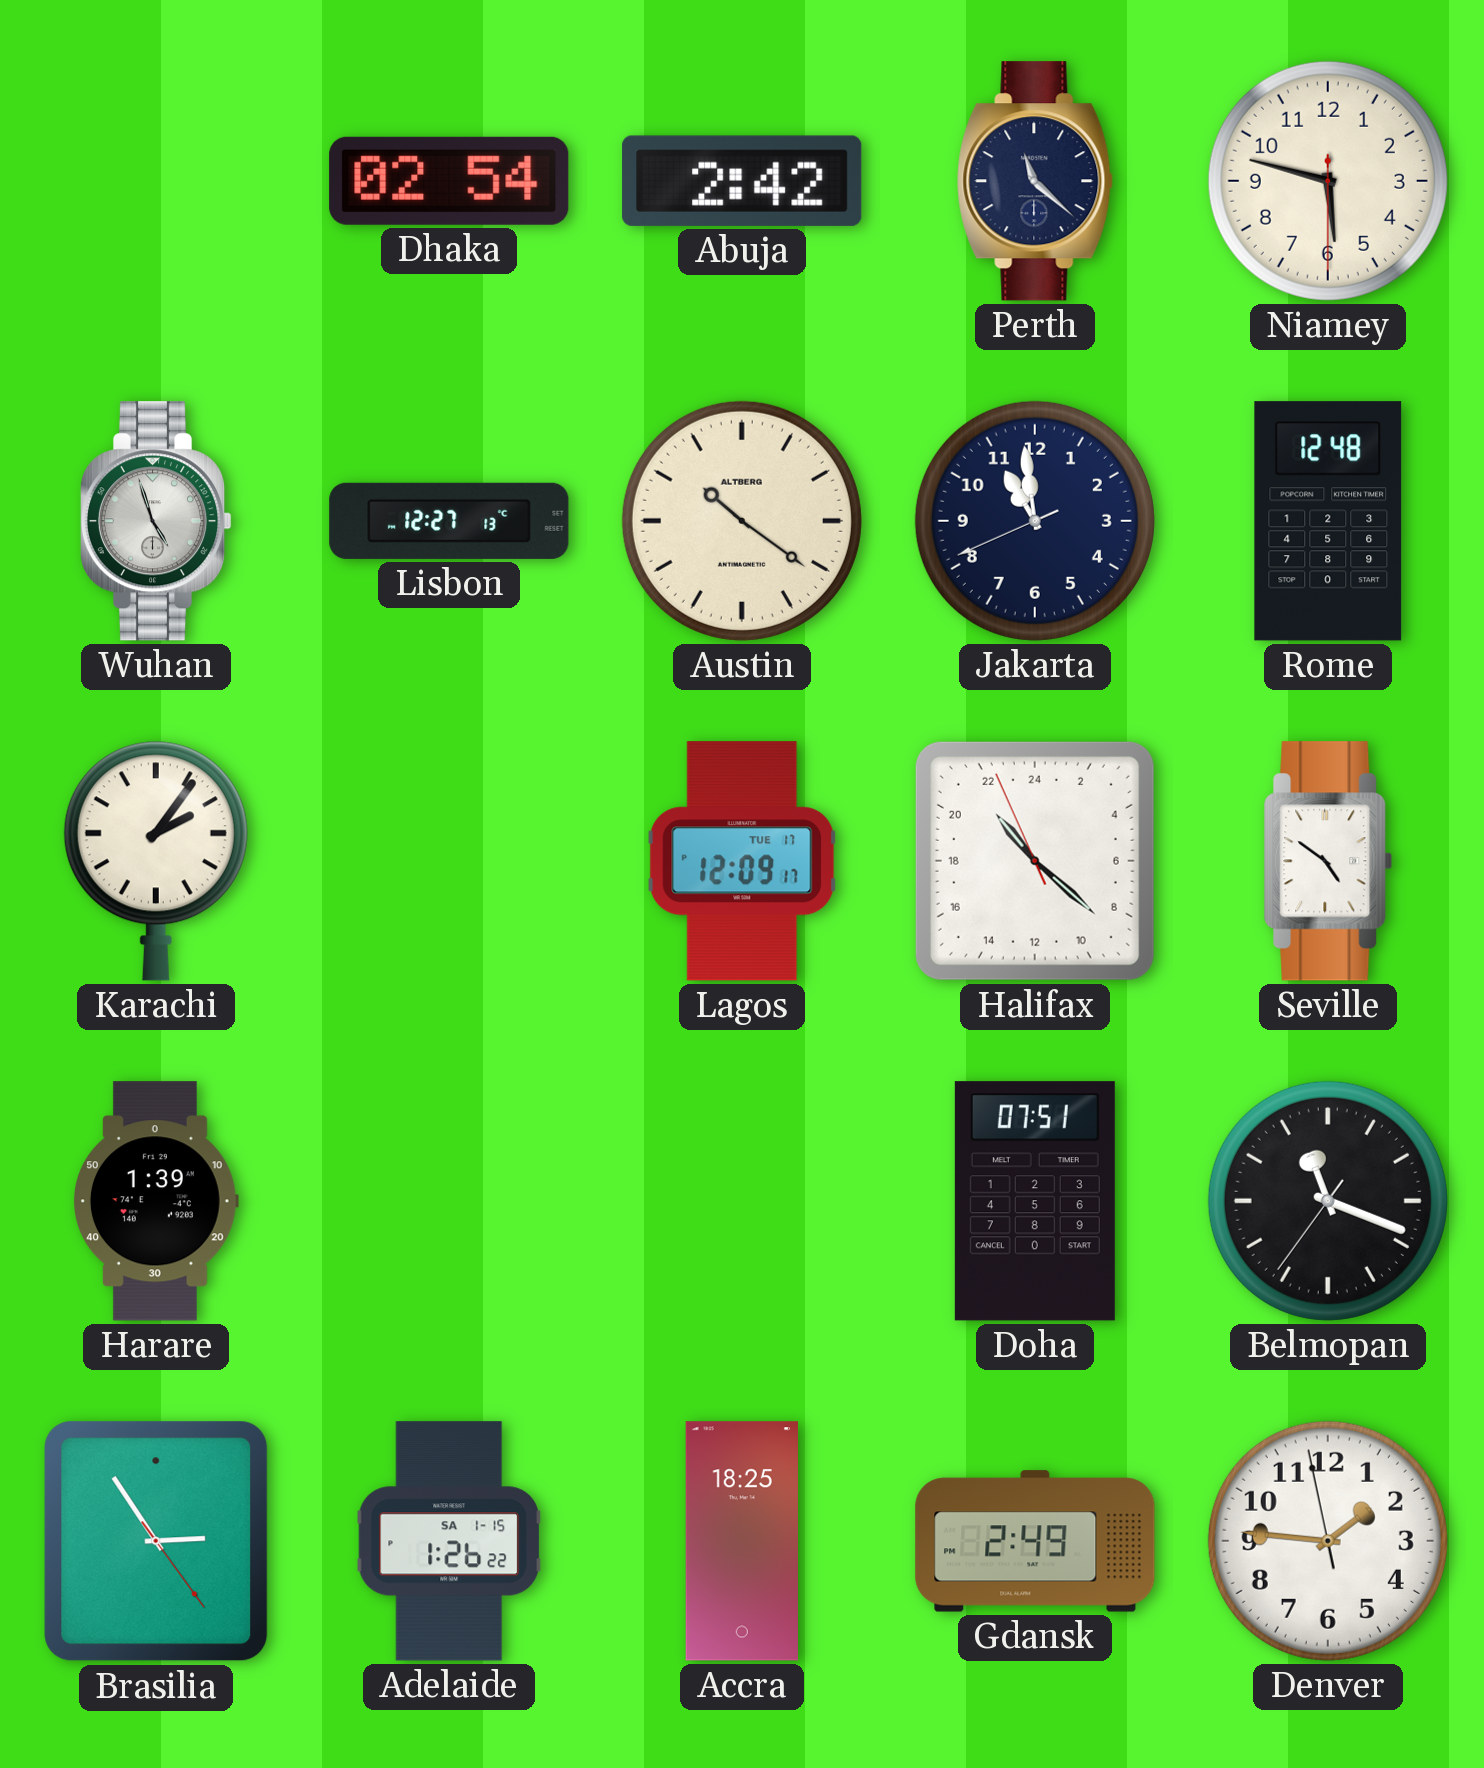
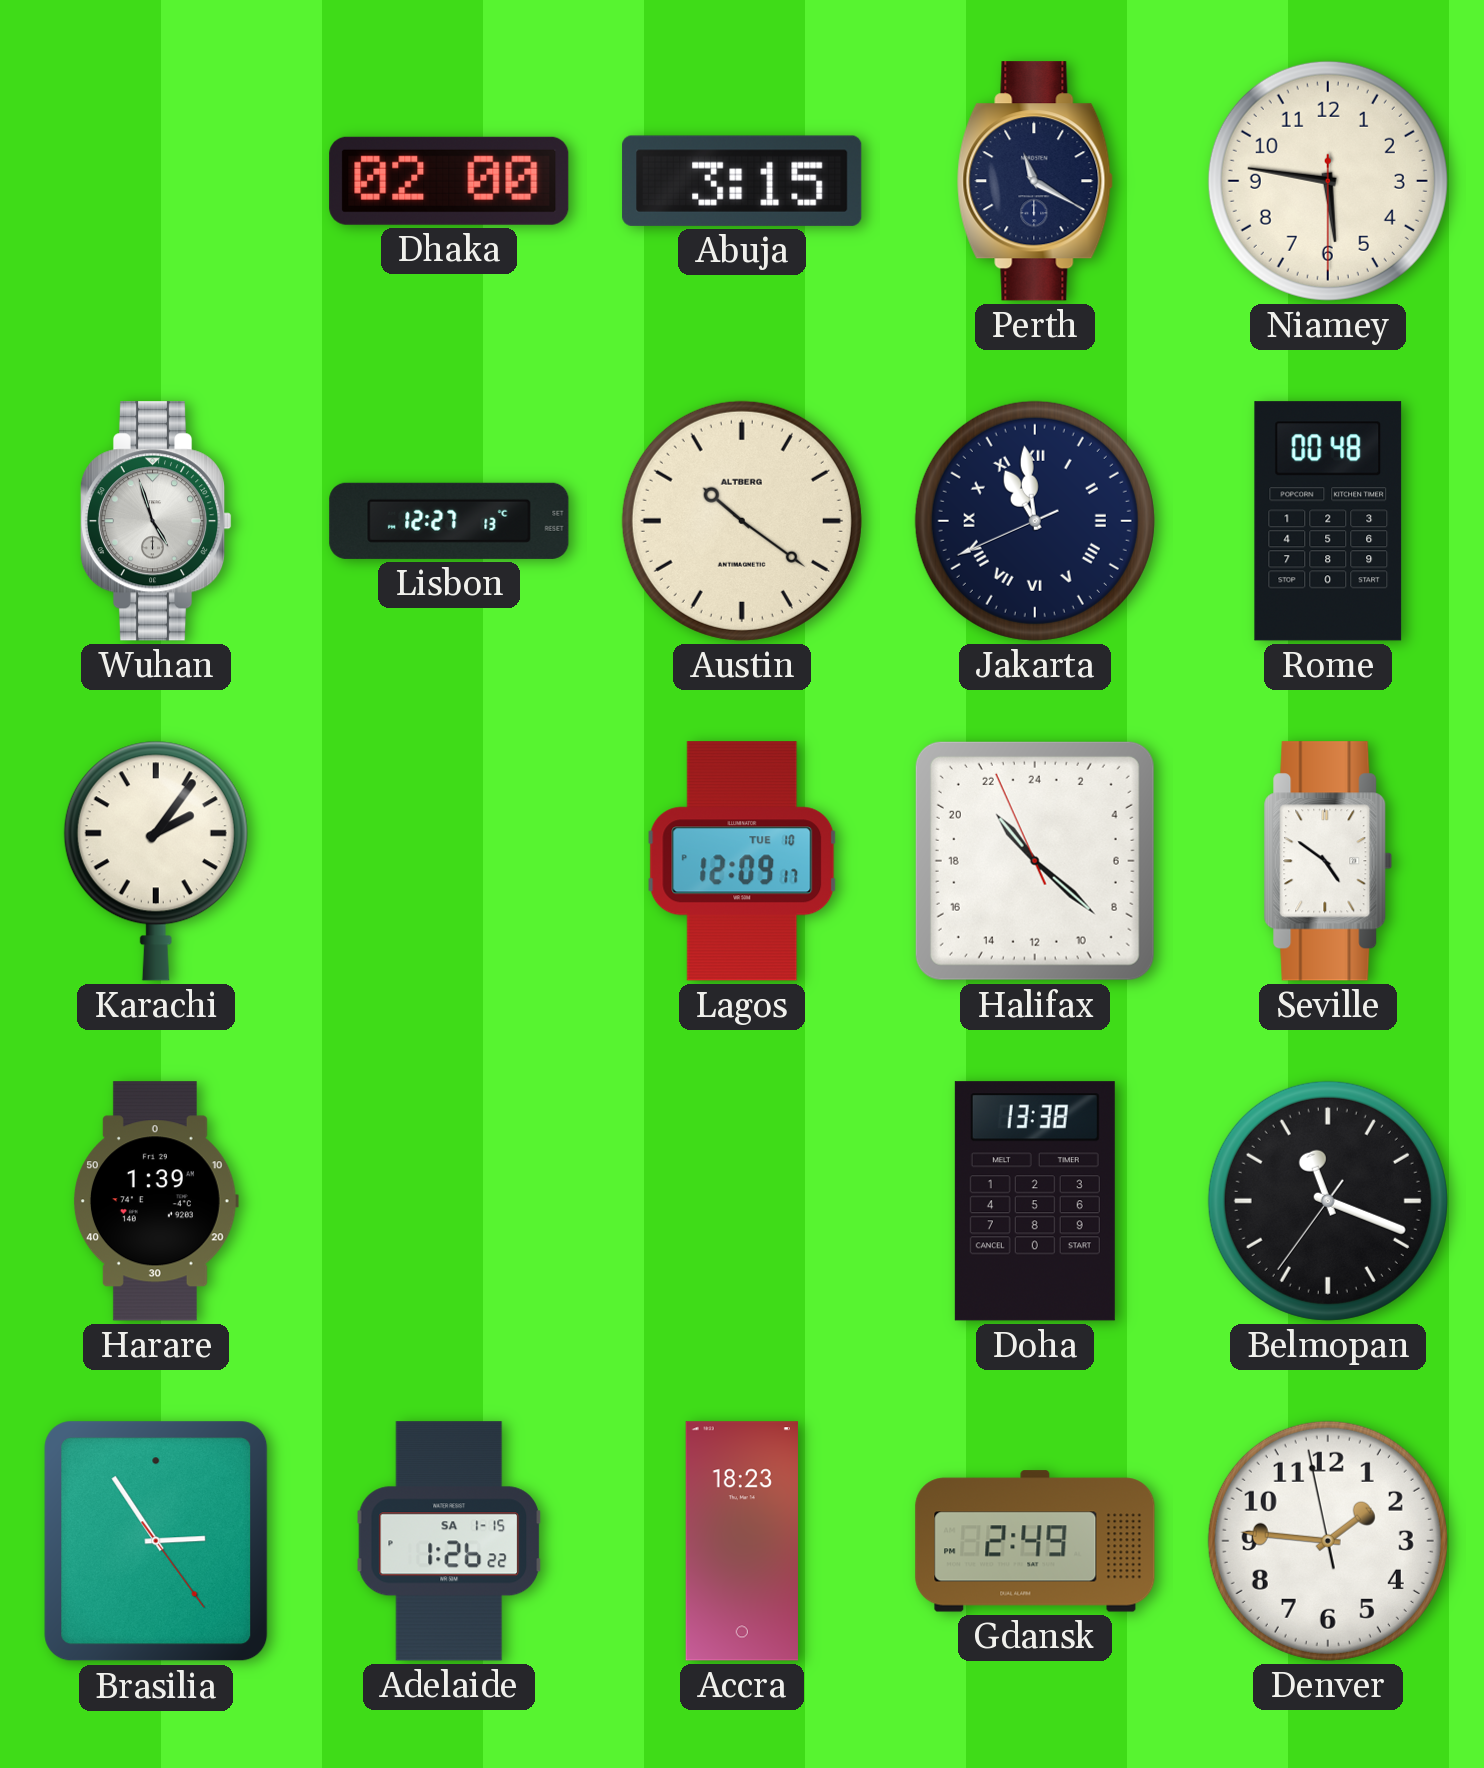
Dhaka: 02:54 -> 02:00
Abuja: 2:42 -> 3:15
Perth: 11:22 -> 11:20
Niamey: 5:47 -> 5:46
Jakarta numerals: Arabic -> Roman
Rome: 12:48 -> 00:48
Lagos date: TUE 17 -> TUE 10
Doha: 07:51 -> 13:38
Accra: 18:25 -> 18:23
